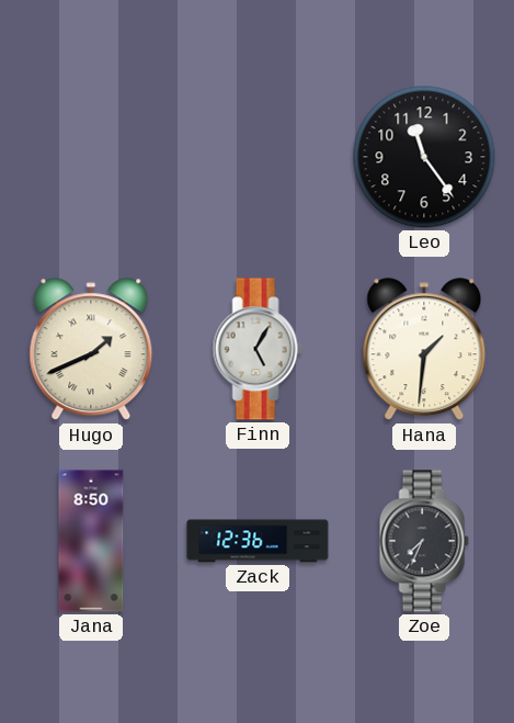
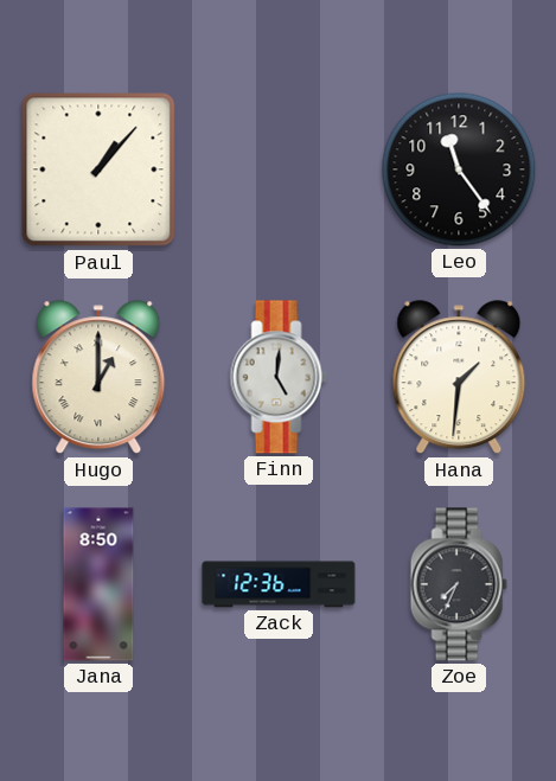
Paul: none -> 1:07
Hugo: 1:41 -> 1:00
Finn: 5:05 -> 5:01
